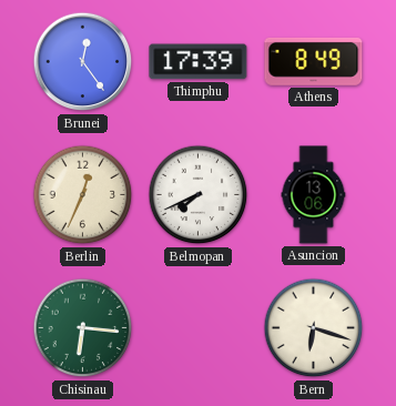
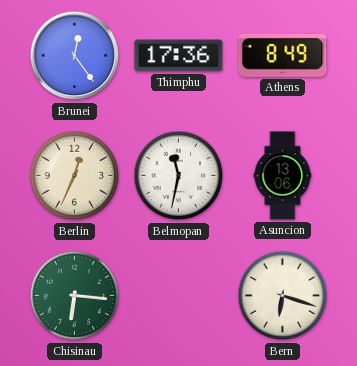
Thimphu: 17:39 -> 17:36
Belmopan: 7:41 -> 11:32
